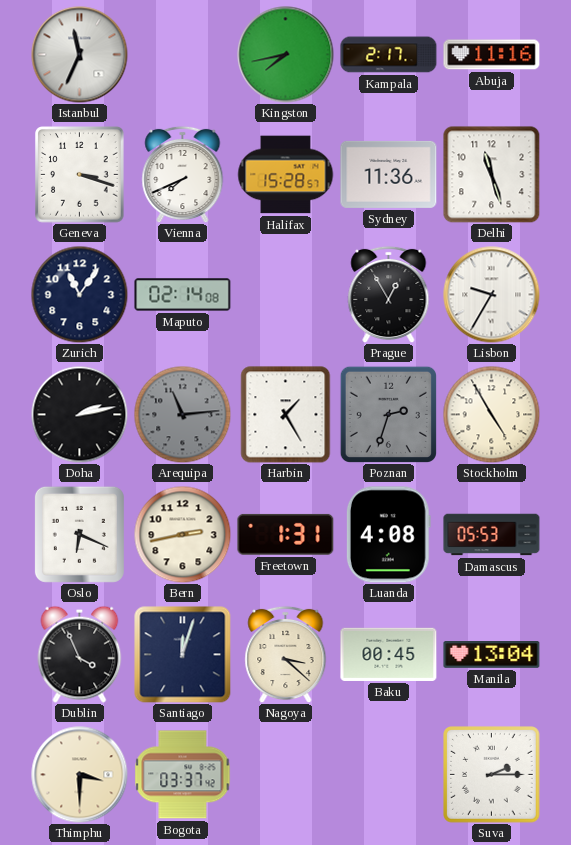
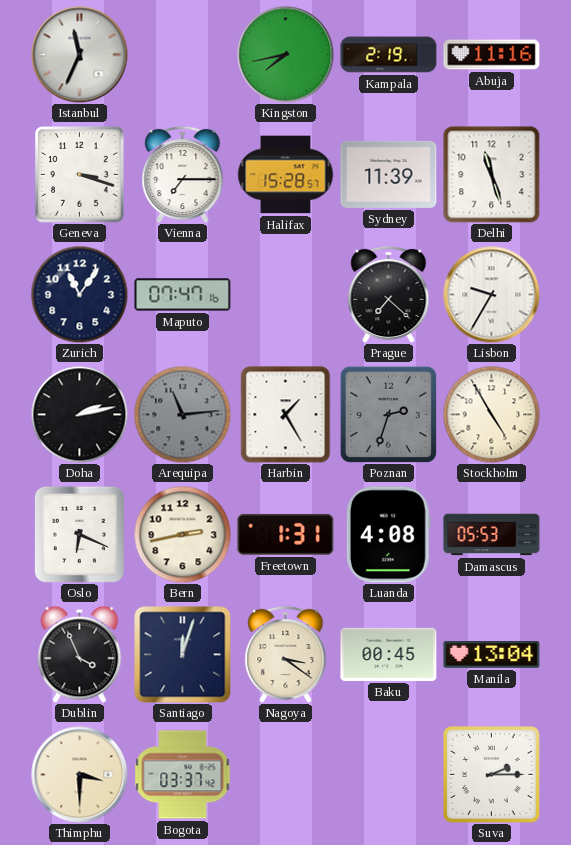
Kampala: 2:17 -> 2:19
Vienna: 7:41 -> 7:15
Sydney: 11:36 -> 11:39
Maputo: 02:14 -> 07:47
Prague: 12:55 -> 7:22
Nagoya: 3:22 -> 3:21
